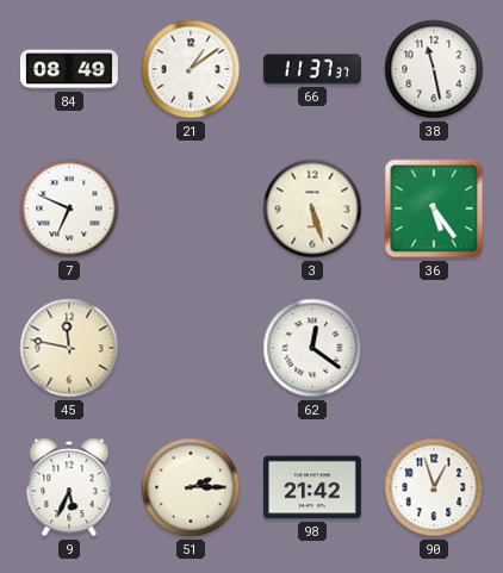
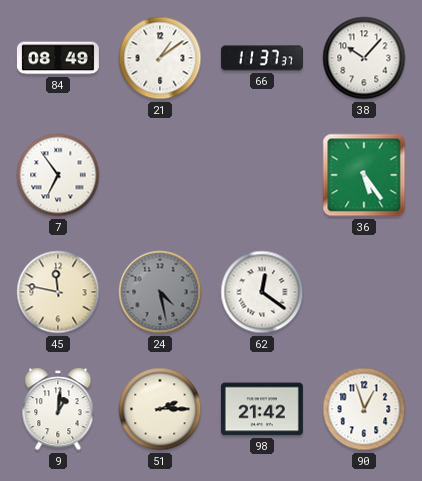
38: 11:28 -> 10:07
7: 6:49 -> 6:54
3: 5:27 -> none
24: none -> 4:28
9: 5:34 -> 1:01
